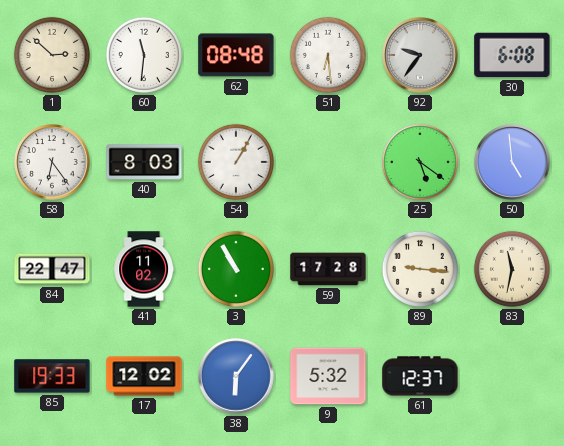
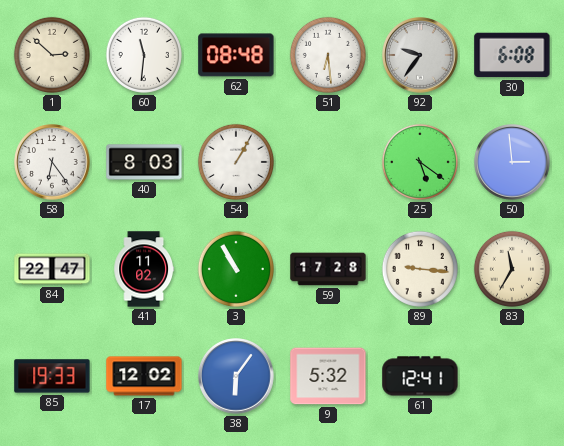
50: 4:59 -> 2:59
83: 11:32 -> 11:35
61: 12:37 -> 12:41
